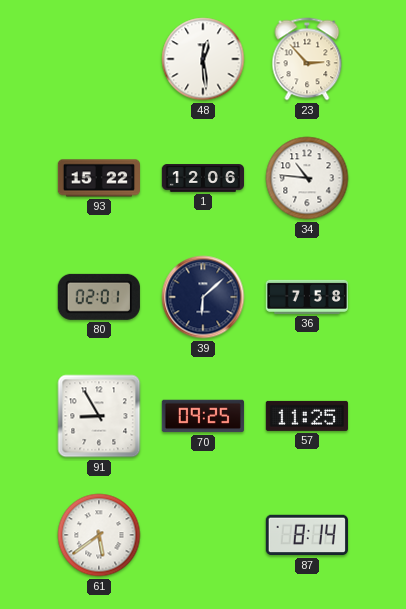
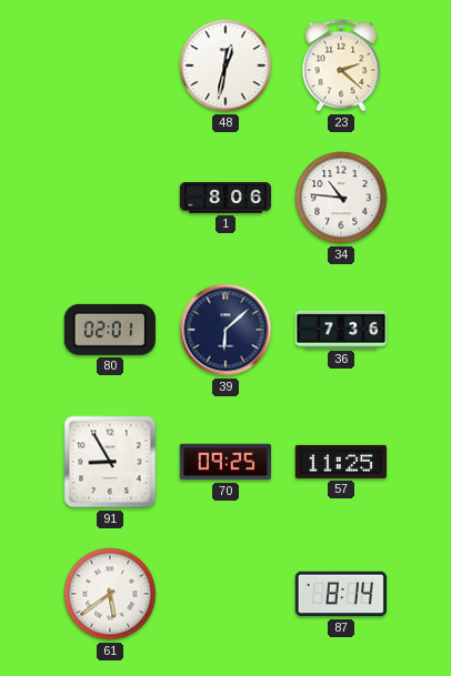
48: 12:29 -> 12:32
23: 2:53 -> 2:22
93: 15:22 -> none
1: 12:06 -> 8:06
36: 7:58 -> 7:36
